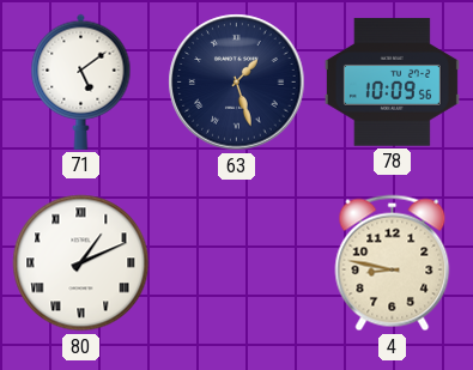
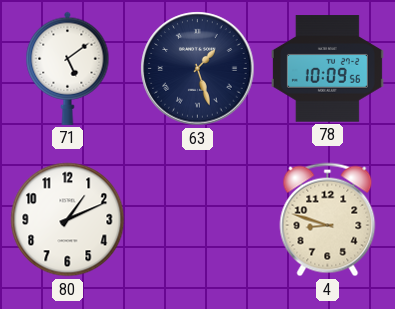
80 numerals: Roman -> Arabic
4: 8:47 -> 8:48
